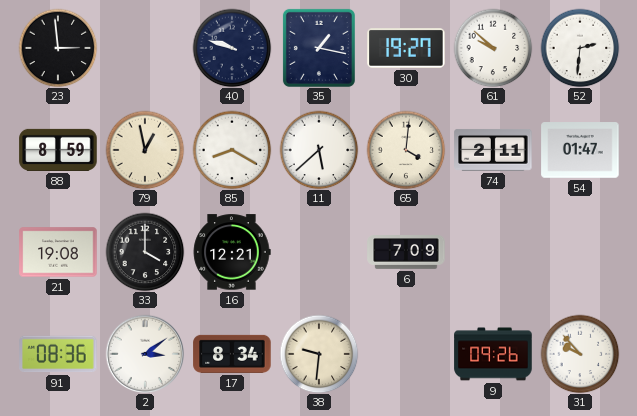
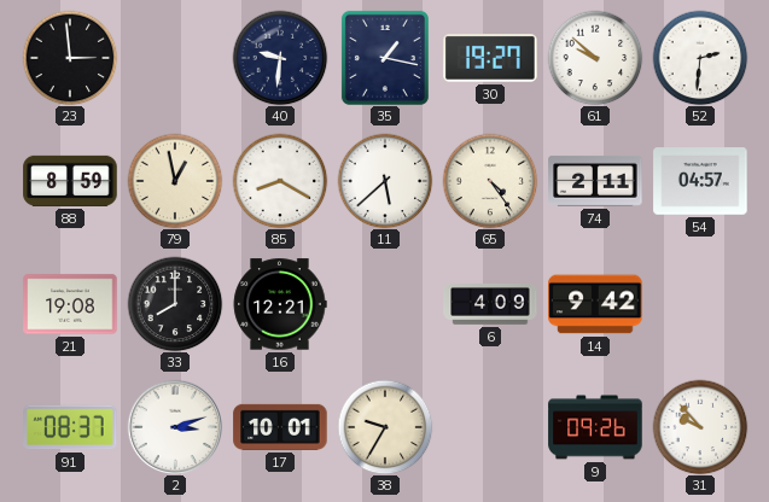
40: 9:48 -> 9:31
65: 4:01 -> 4:24
54: 01:47 -> 04:57
33: 4:00 -> 8:00
6: 7:09 -> 4:09
14: none -> 9:42
91: 08:36 -> 08:37
2: 3:09 -> 3:12
17: 8:34 -> 10:01
38: 9:31 -> 9:35
